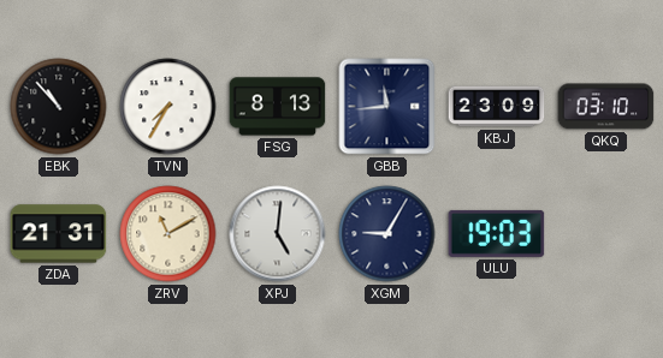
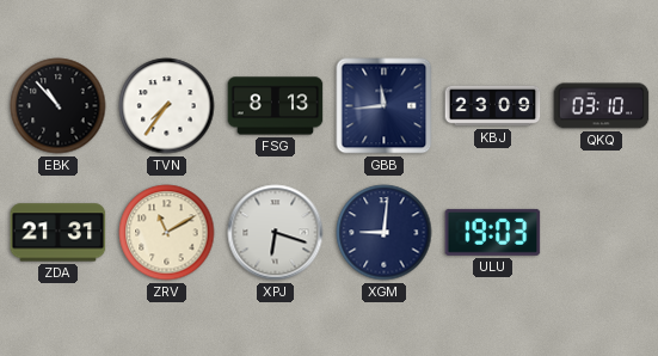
TVN: 7:35 -> 7:36
XPJ: 5:01 -> 6:18
XGM: 9:05 -> 9:01
